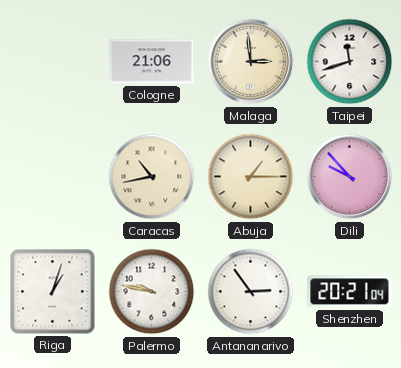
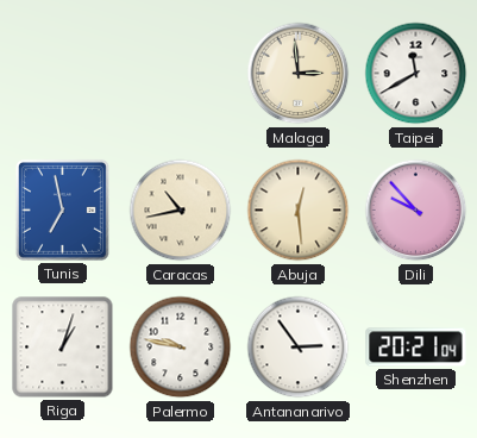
Cologne: 21:06 -> none
Taipei: 11:42 -> 11:40
Tunis: none -> 6:58
Abuja: 1:15 -> 12:29
